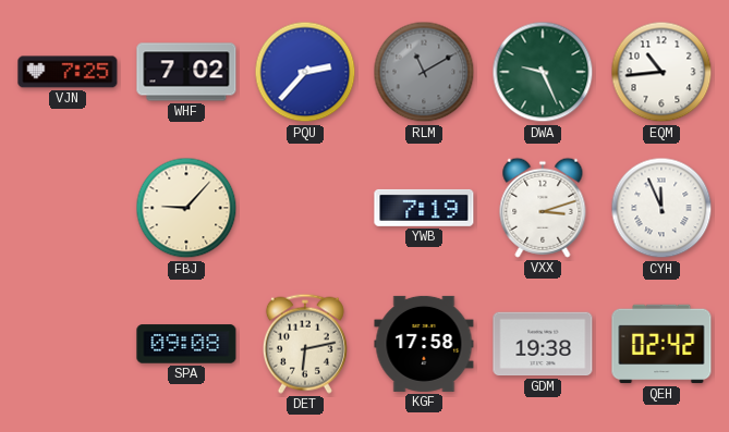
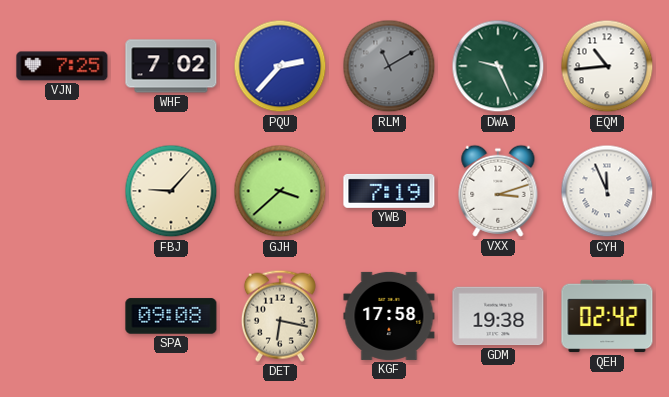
GJH: none -> 3:38
DET: 6:13 -> 6:17
